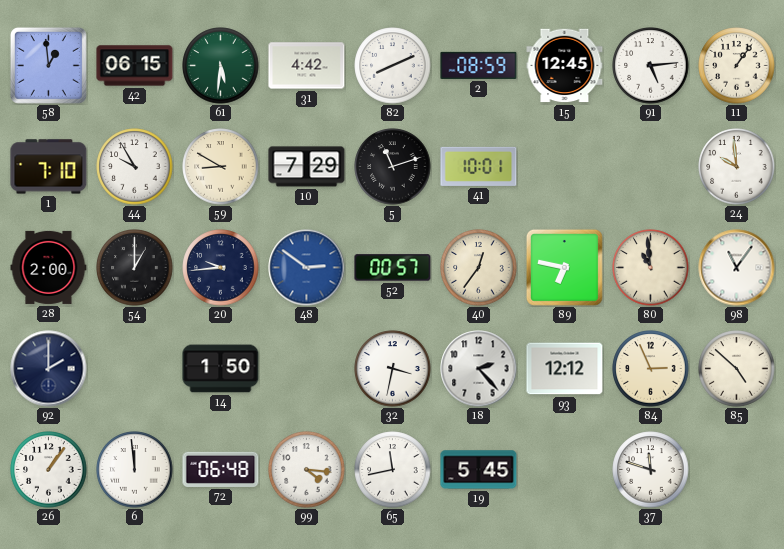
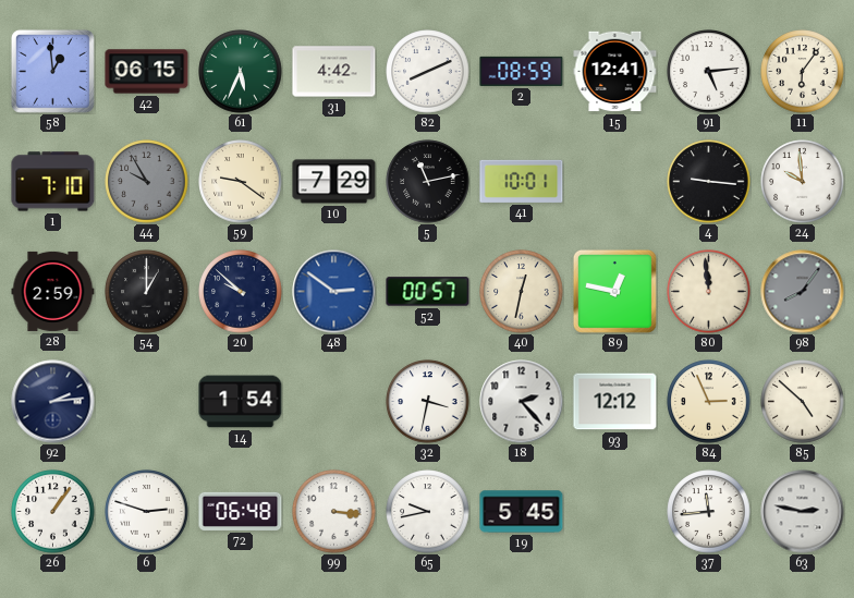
61: 5:31 -> 5:34
15: 12:45 -> 12:41
11: 1:06 -> 6:06
44 dial: white -> grey
59: 8:50 -> 9:21
5: 11:12 -> 11:13
4: none -> 9:16
28: 2:00 -> 2:59
20: 9:44 -> 9:52
40: 12:36 -> 12:32
89: 6:47 -> 12:47
80: 10:59 -> 11:59
98: 11:06 -> 8:06
98 dial: white -> grey
92: 2:00 -> 2:14
14: 1:50 -> 1:54
6: 11:59 -> 2:48
99: 4:16 -> 3:16
65: 11:43 -> 9:43
37: 11:48 -> 11:44
63: none -> 2:47
